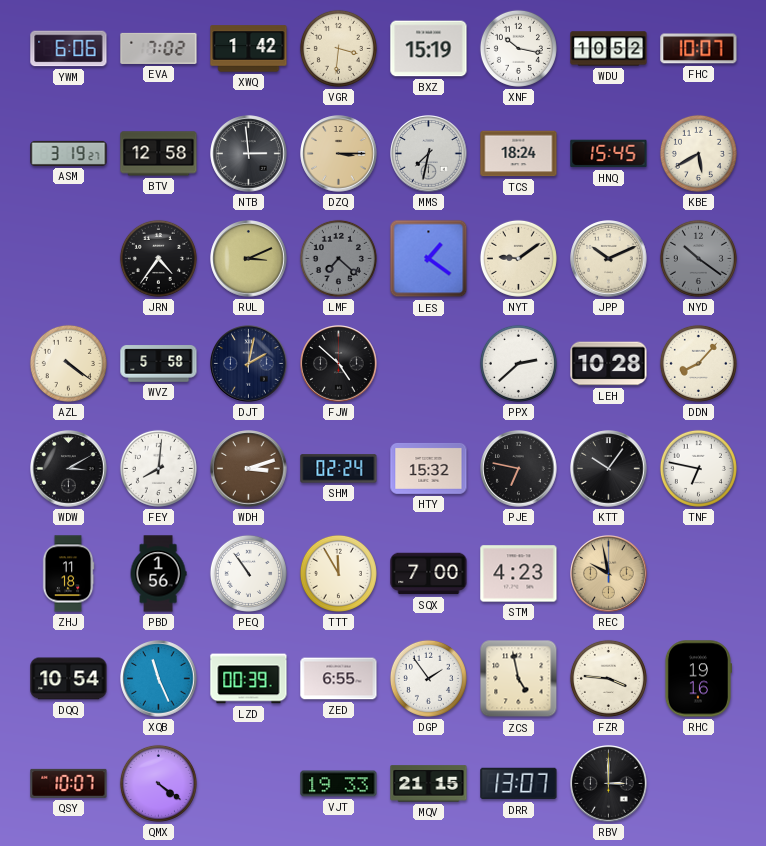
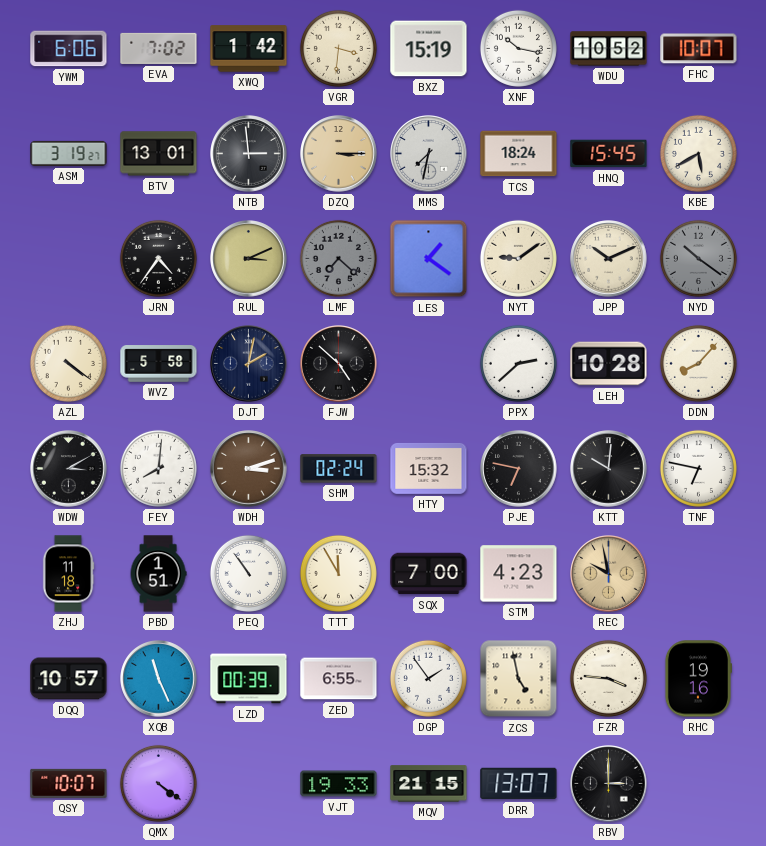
BTV: 12:58 -> 13:01
KTT: 10:06 -> 10:01
PBD: 1:56 -> 1:51
DQQ: 10:54 -> 10:57
